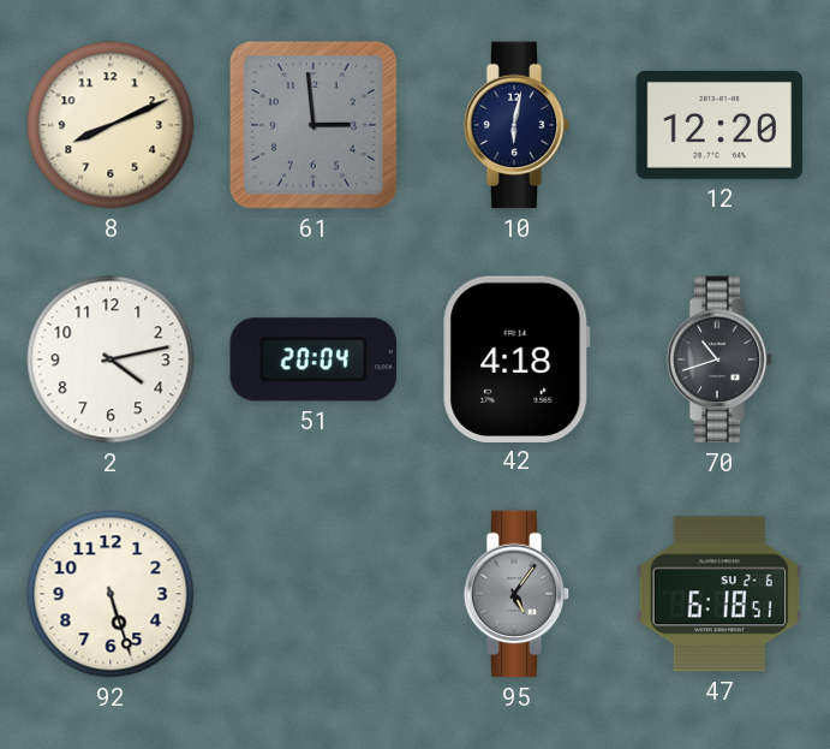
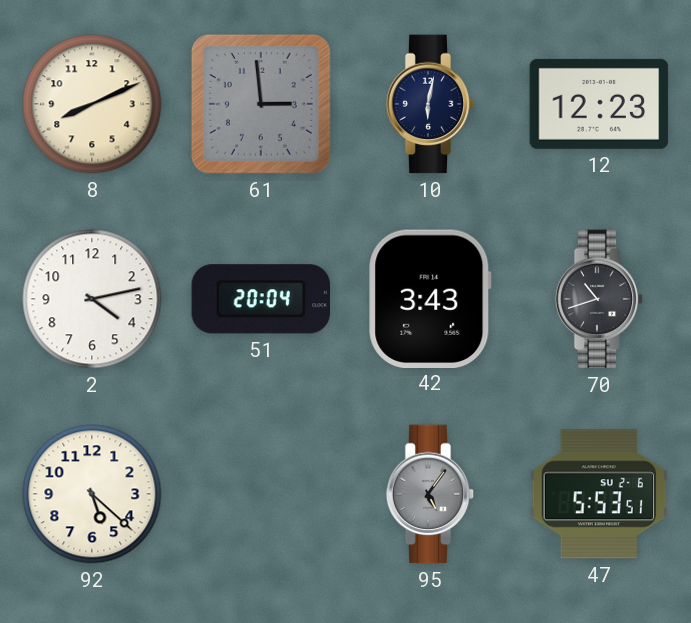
12: 12:20 -> 12:23
42: 4:18 -> 3:43
92: 5:27 -> 5:22
47: 6:18 -> 5:53
